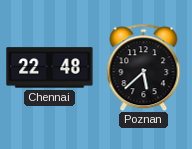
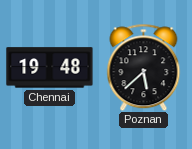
Chennai: 22:48 -> 19:48
